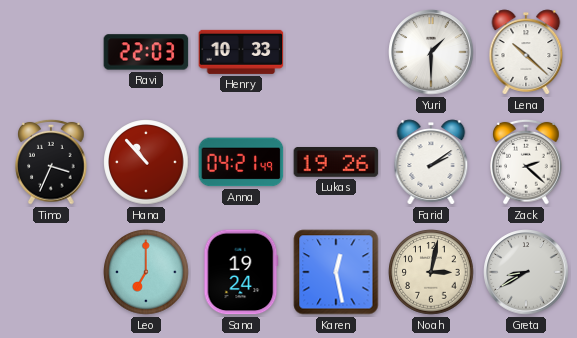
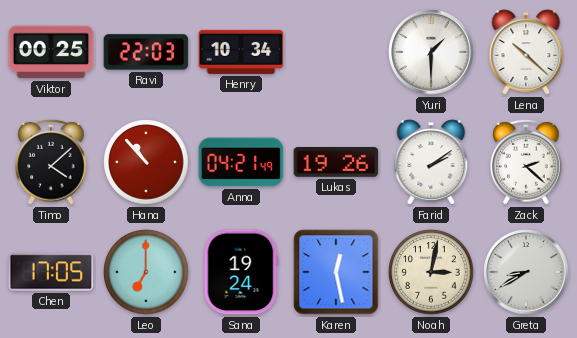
Viktor: none -> 00:25
Henry: 10:33 -> 10:34
Timo: 3:34 -> 4:08
Chen: none -> 17:05
